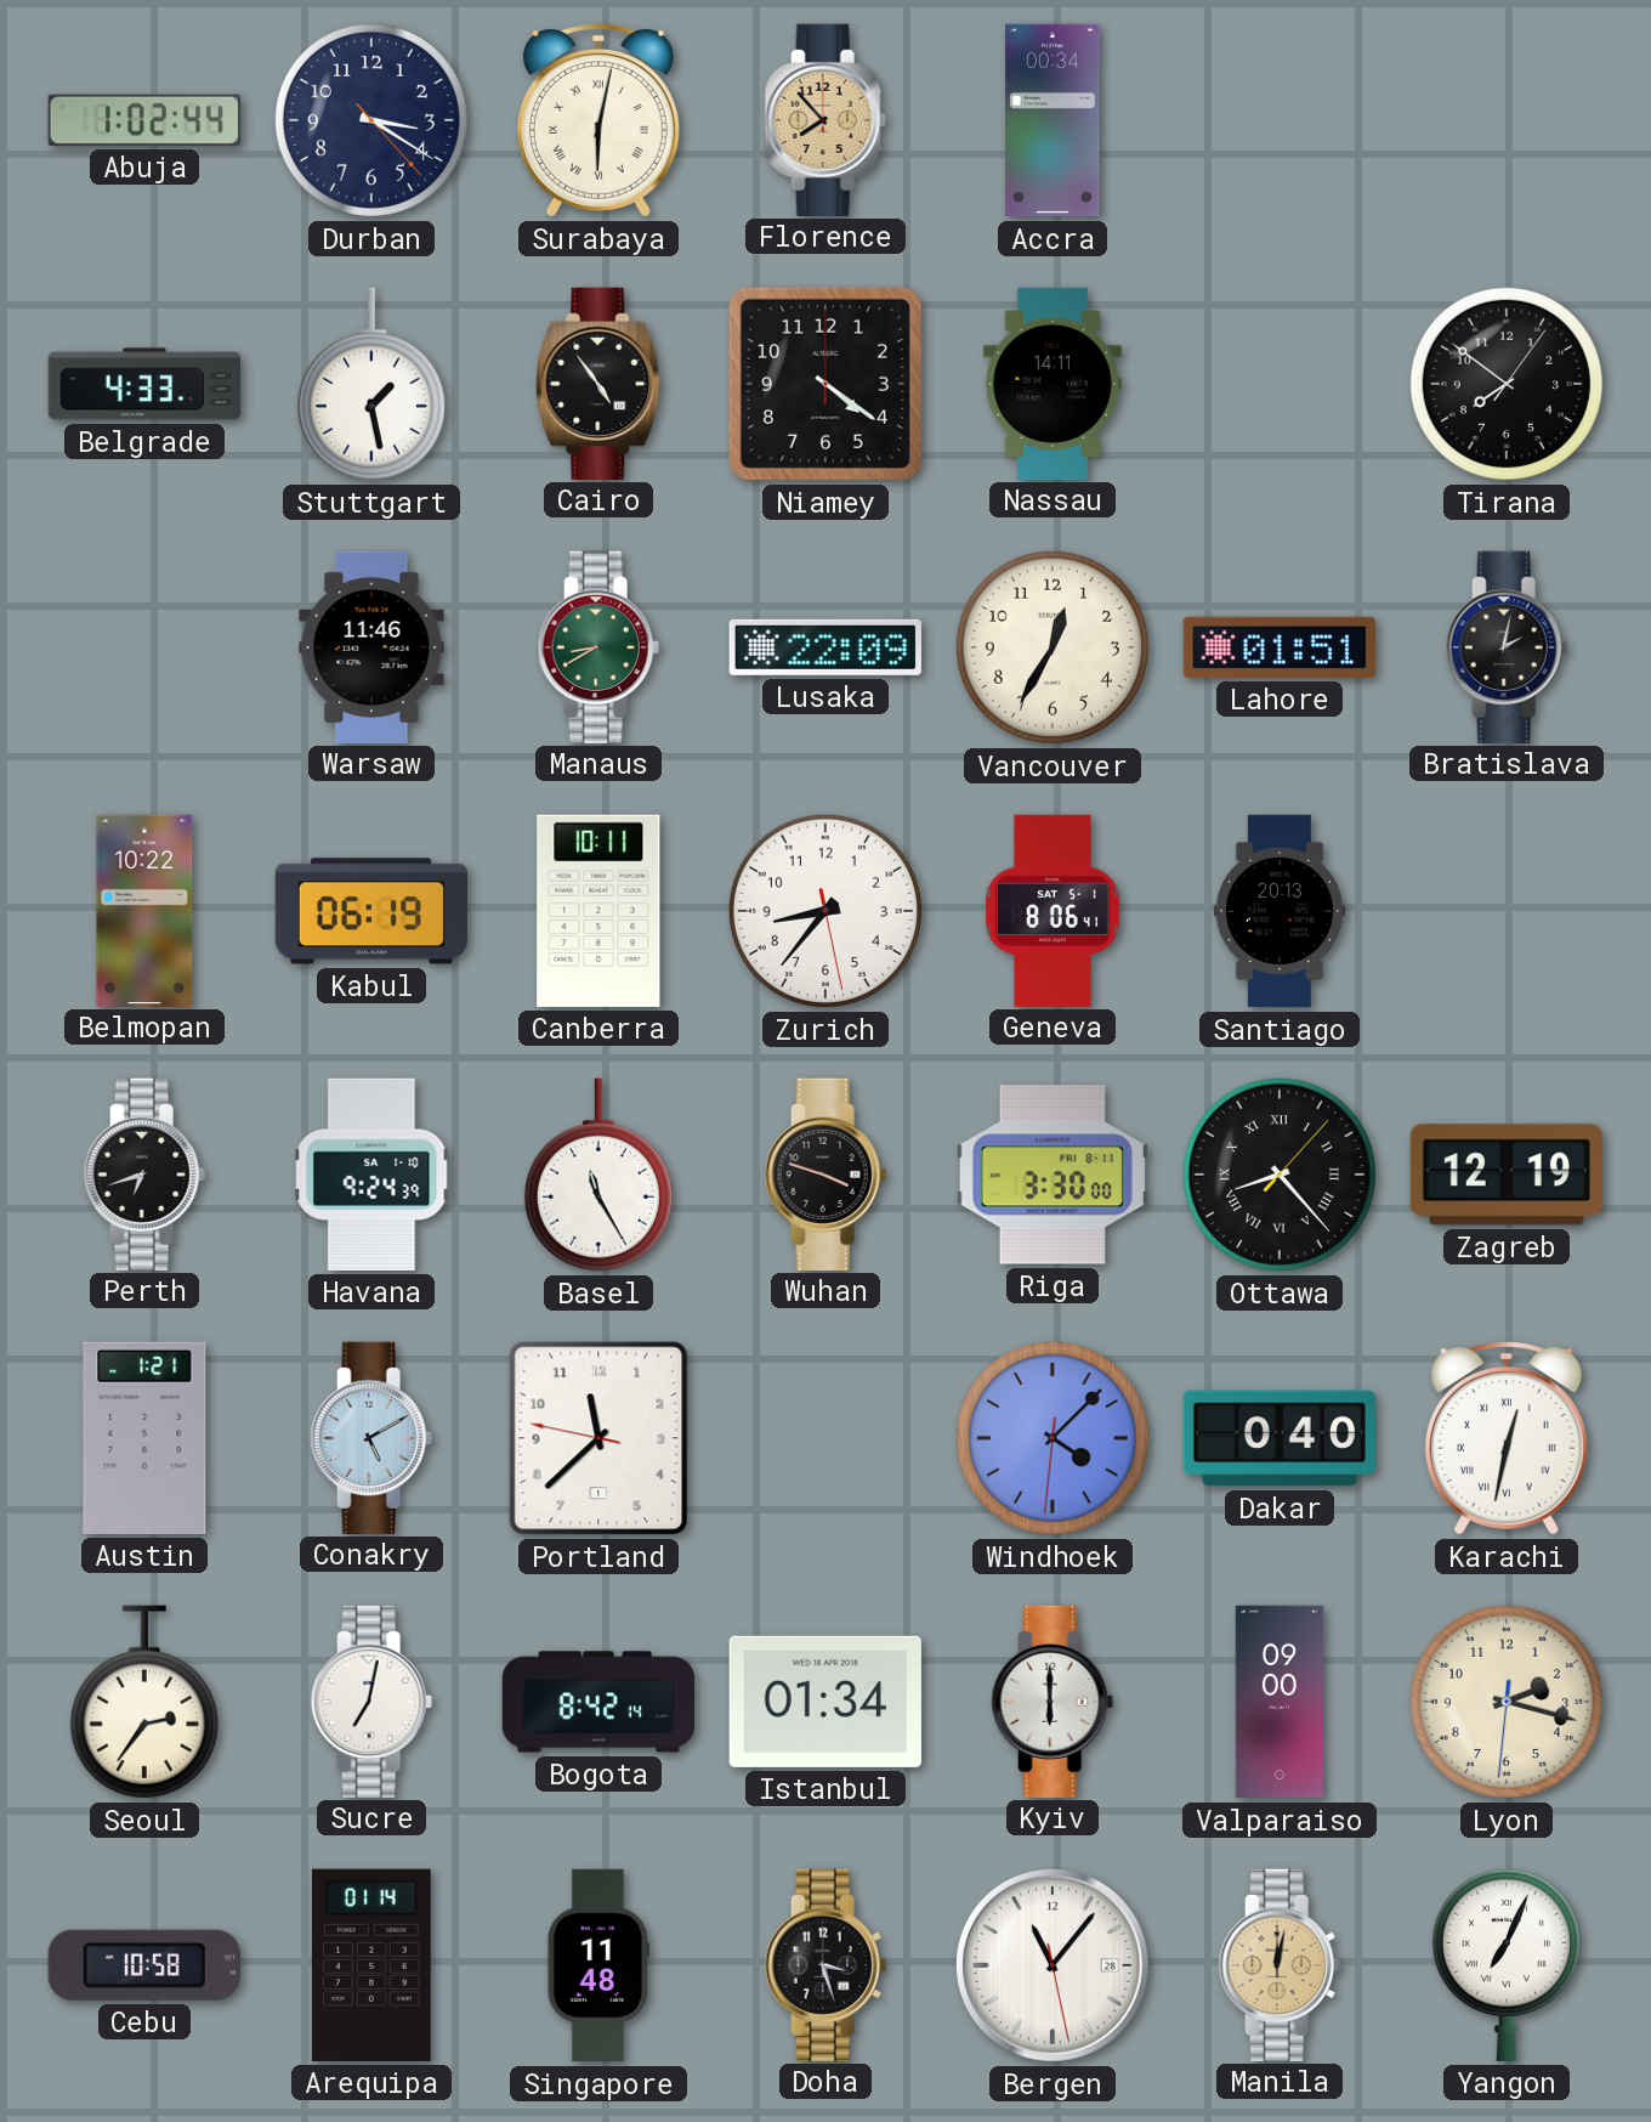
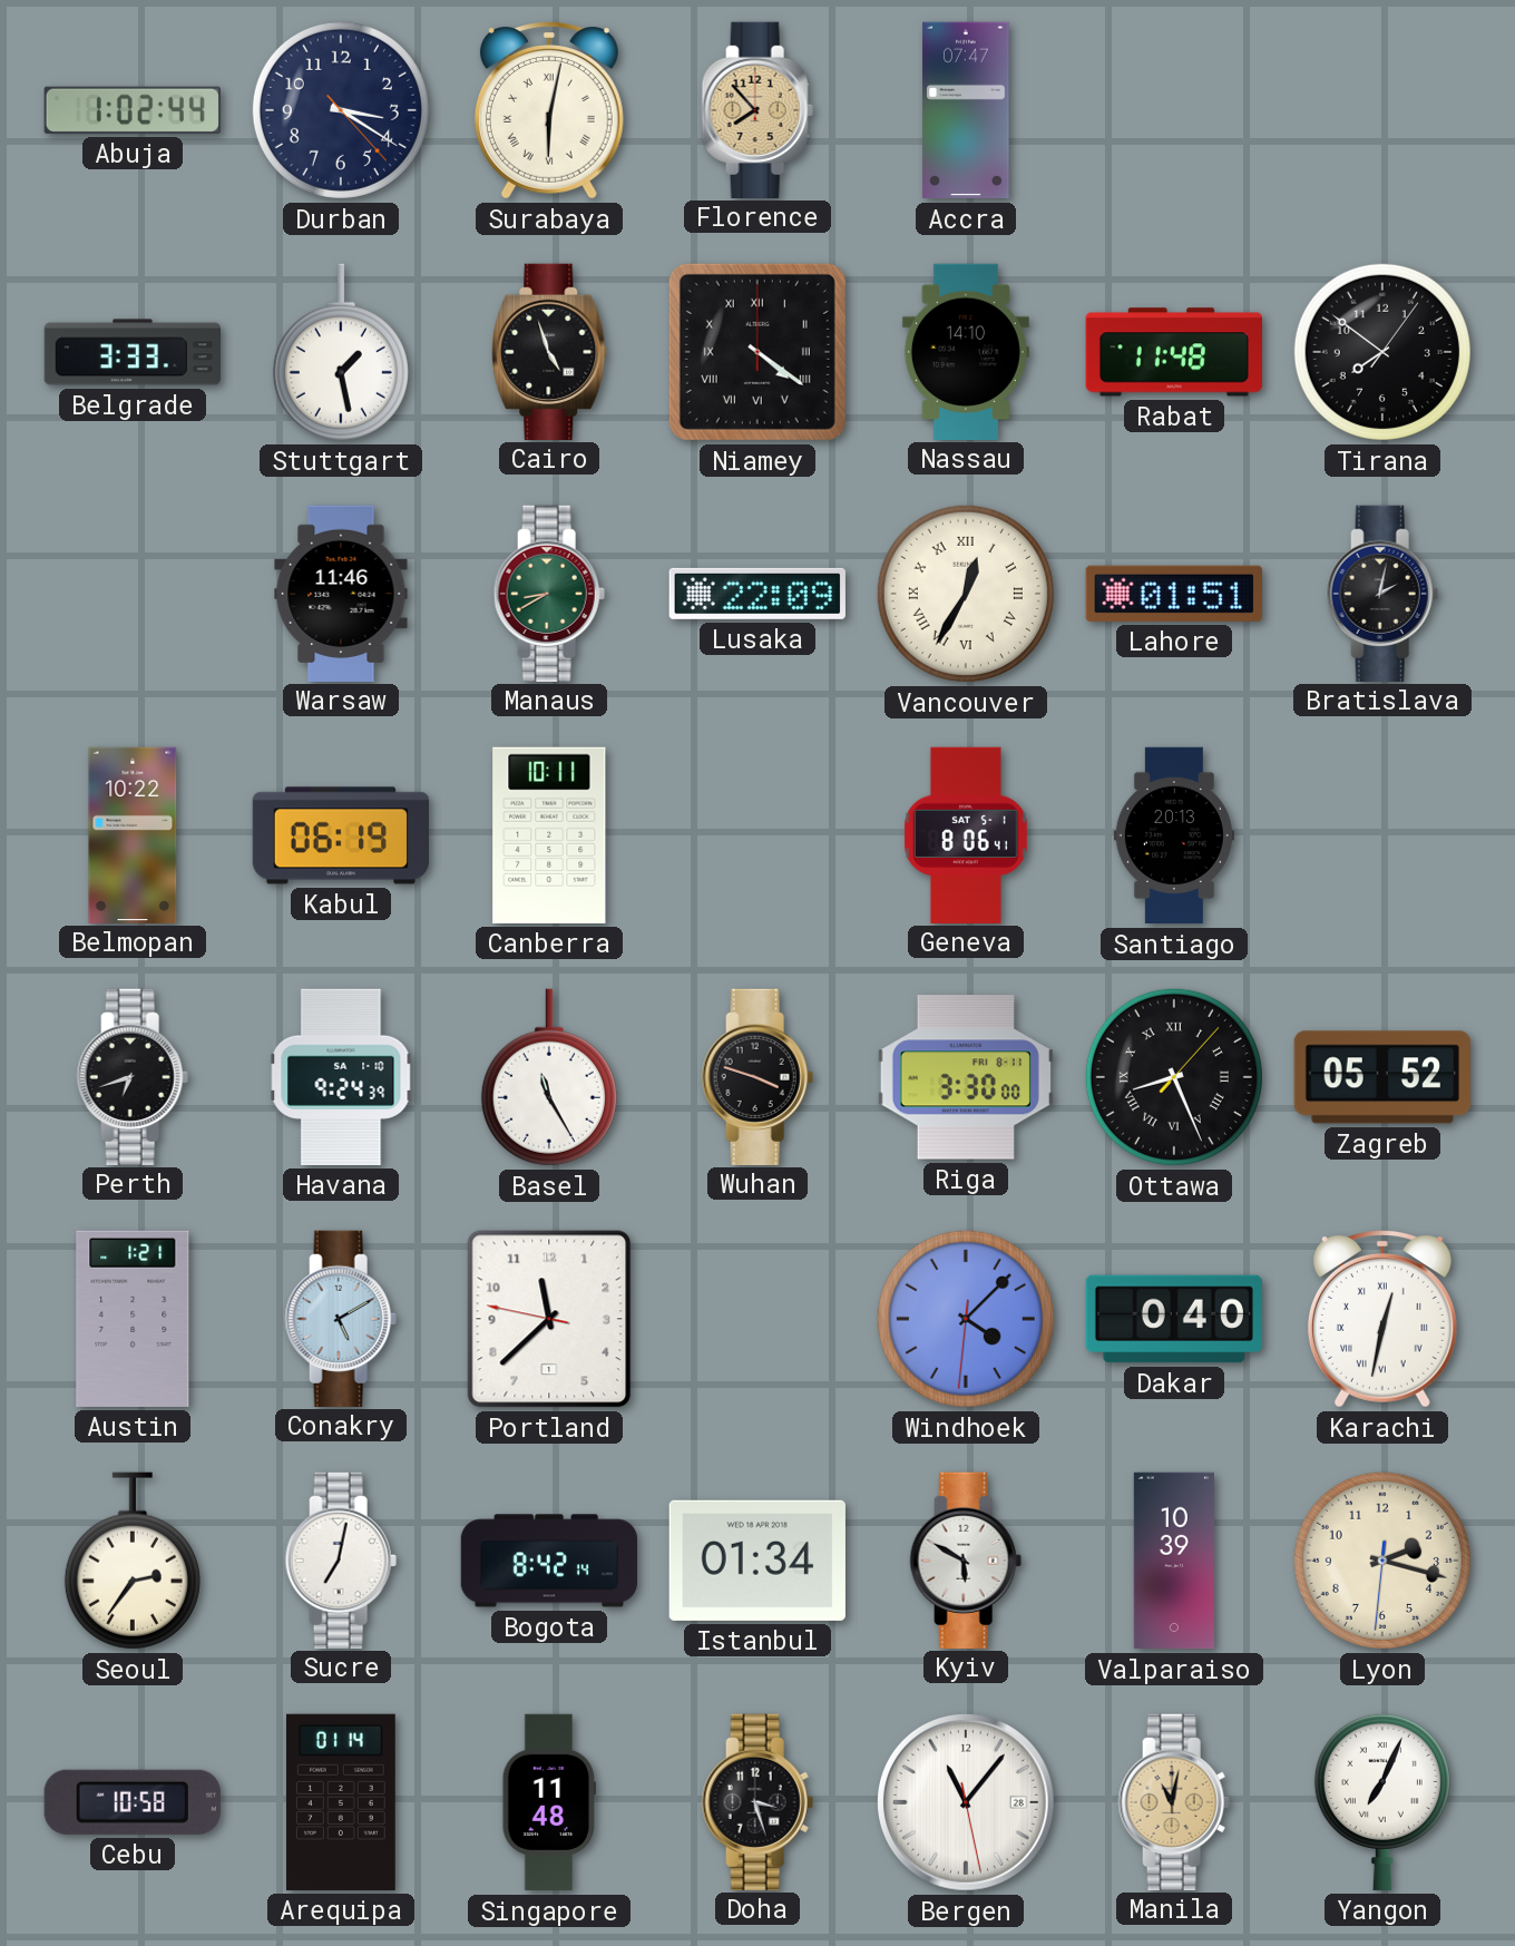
Accra: 00:34 -> 07:47
Belgrade: 4:33 -> 3:33
Cairo: 4:54 -> 4:57
Niamey numerals: Arabic -> Roman
Nassau: 14:11 -> 14:10
Rabat: none -> 11:48
Vancouver numerals: Arabic -> Roman
Zurich: 8:36 -> none
Ottawa: 8:23 -> 8:26
Zagreb: 12:19 -> 05:52
Kyiv: 6:00 -> 5:50
Valparaiso: 09:00 -> 10:39
Manila: 12:02 -> 11:02
